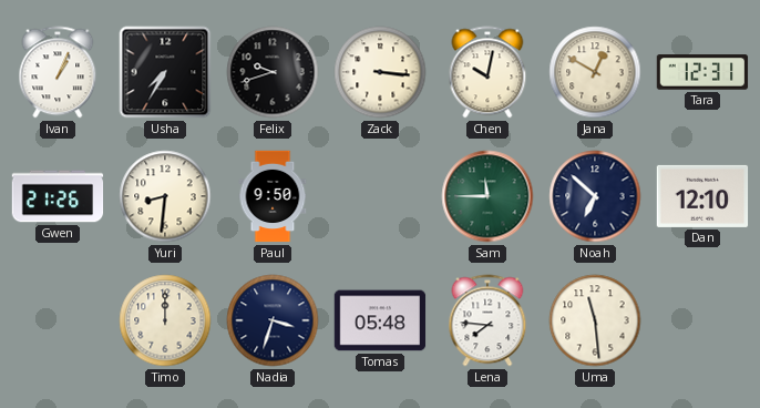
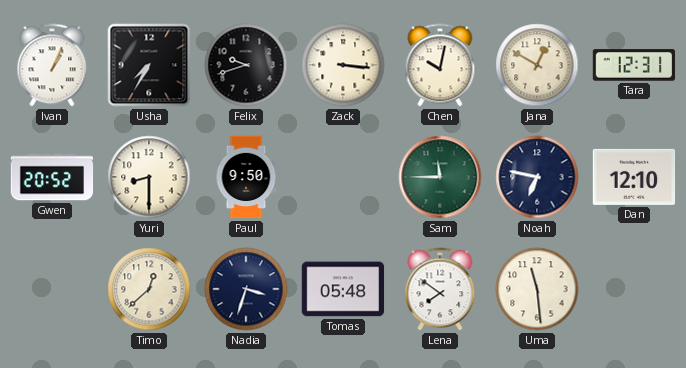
Gwen: 21:26 -> 20:52
Yuri: 8:31 -> 8:30
Noah: 6:52 -> 6:47
Timo: 12:00 -> 12:38
Lena: 7:46 -> 7:51
